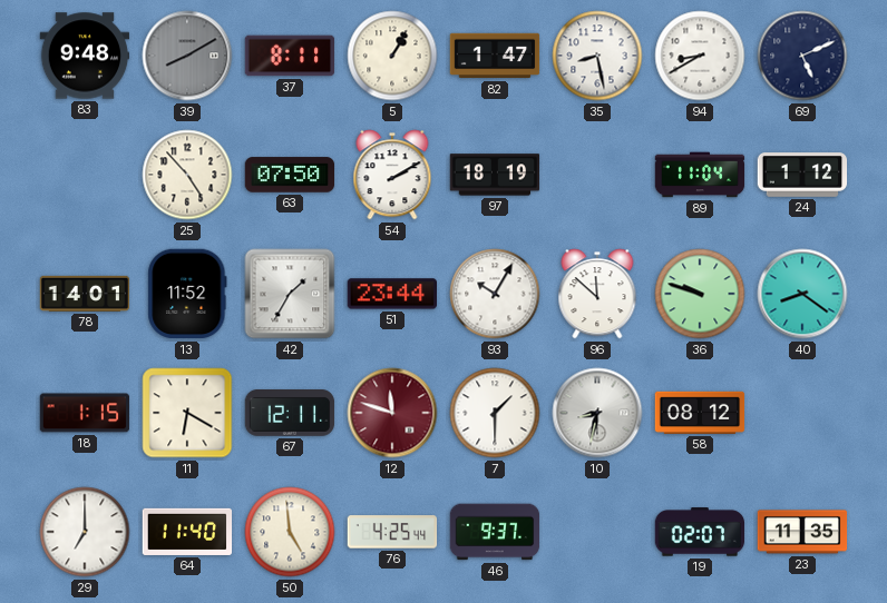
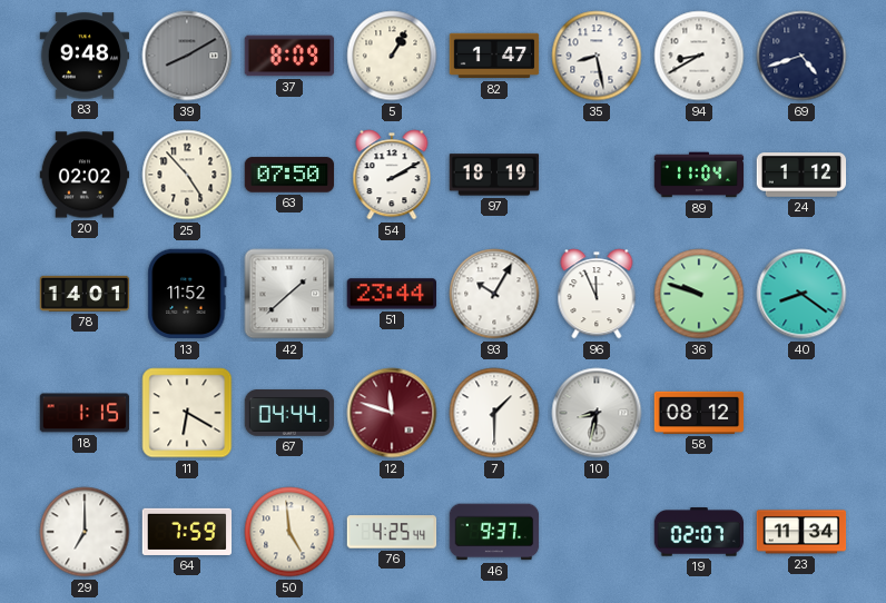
37: 8:11 -> 8:09
69: 5:11 -> 4:42
20: none -> 02:02
42: 1:35 -> 1:38
96: 11:52 -> 11:56
67: 12:11 -> 04:44
64: 11:40 -> 7:59
23: 11:35 -> 11:34
